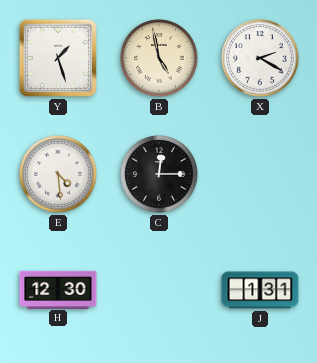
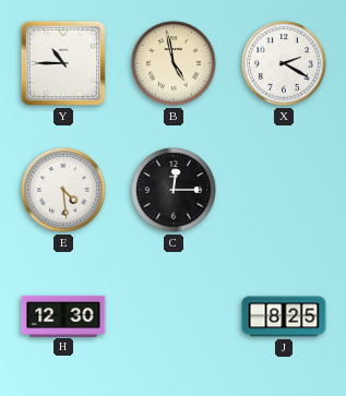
Y: 1:27 -> 10:45
J: 1:31 -> 8:25
